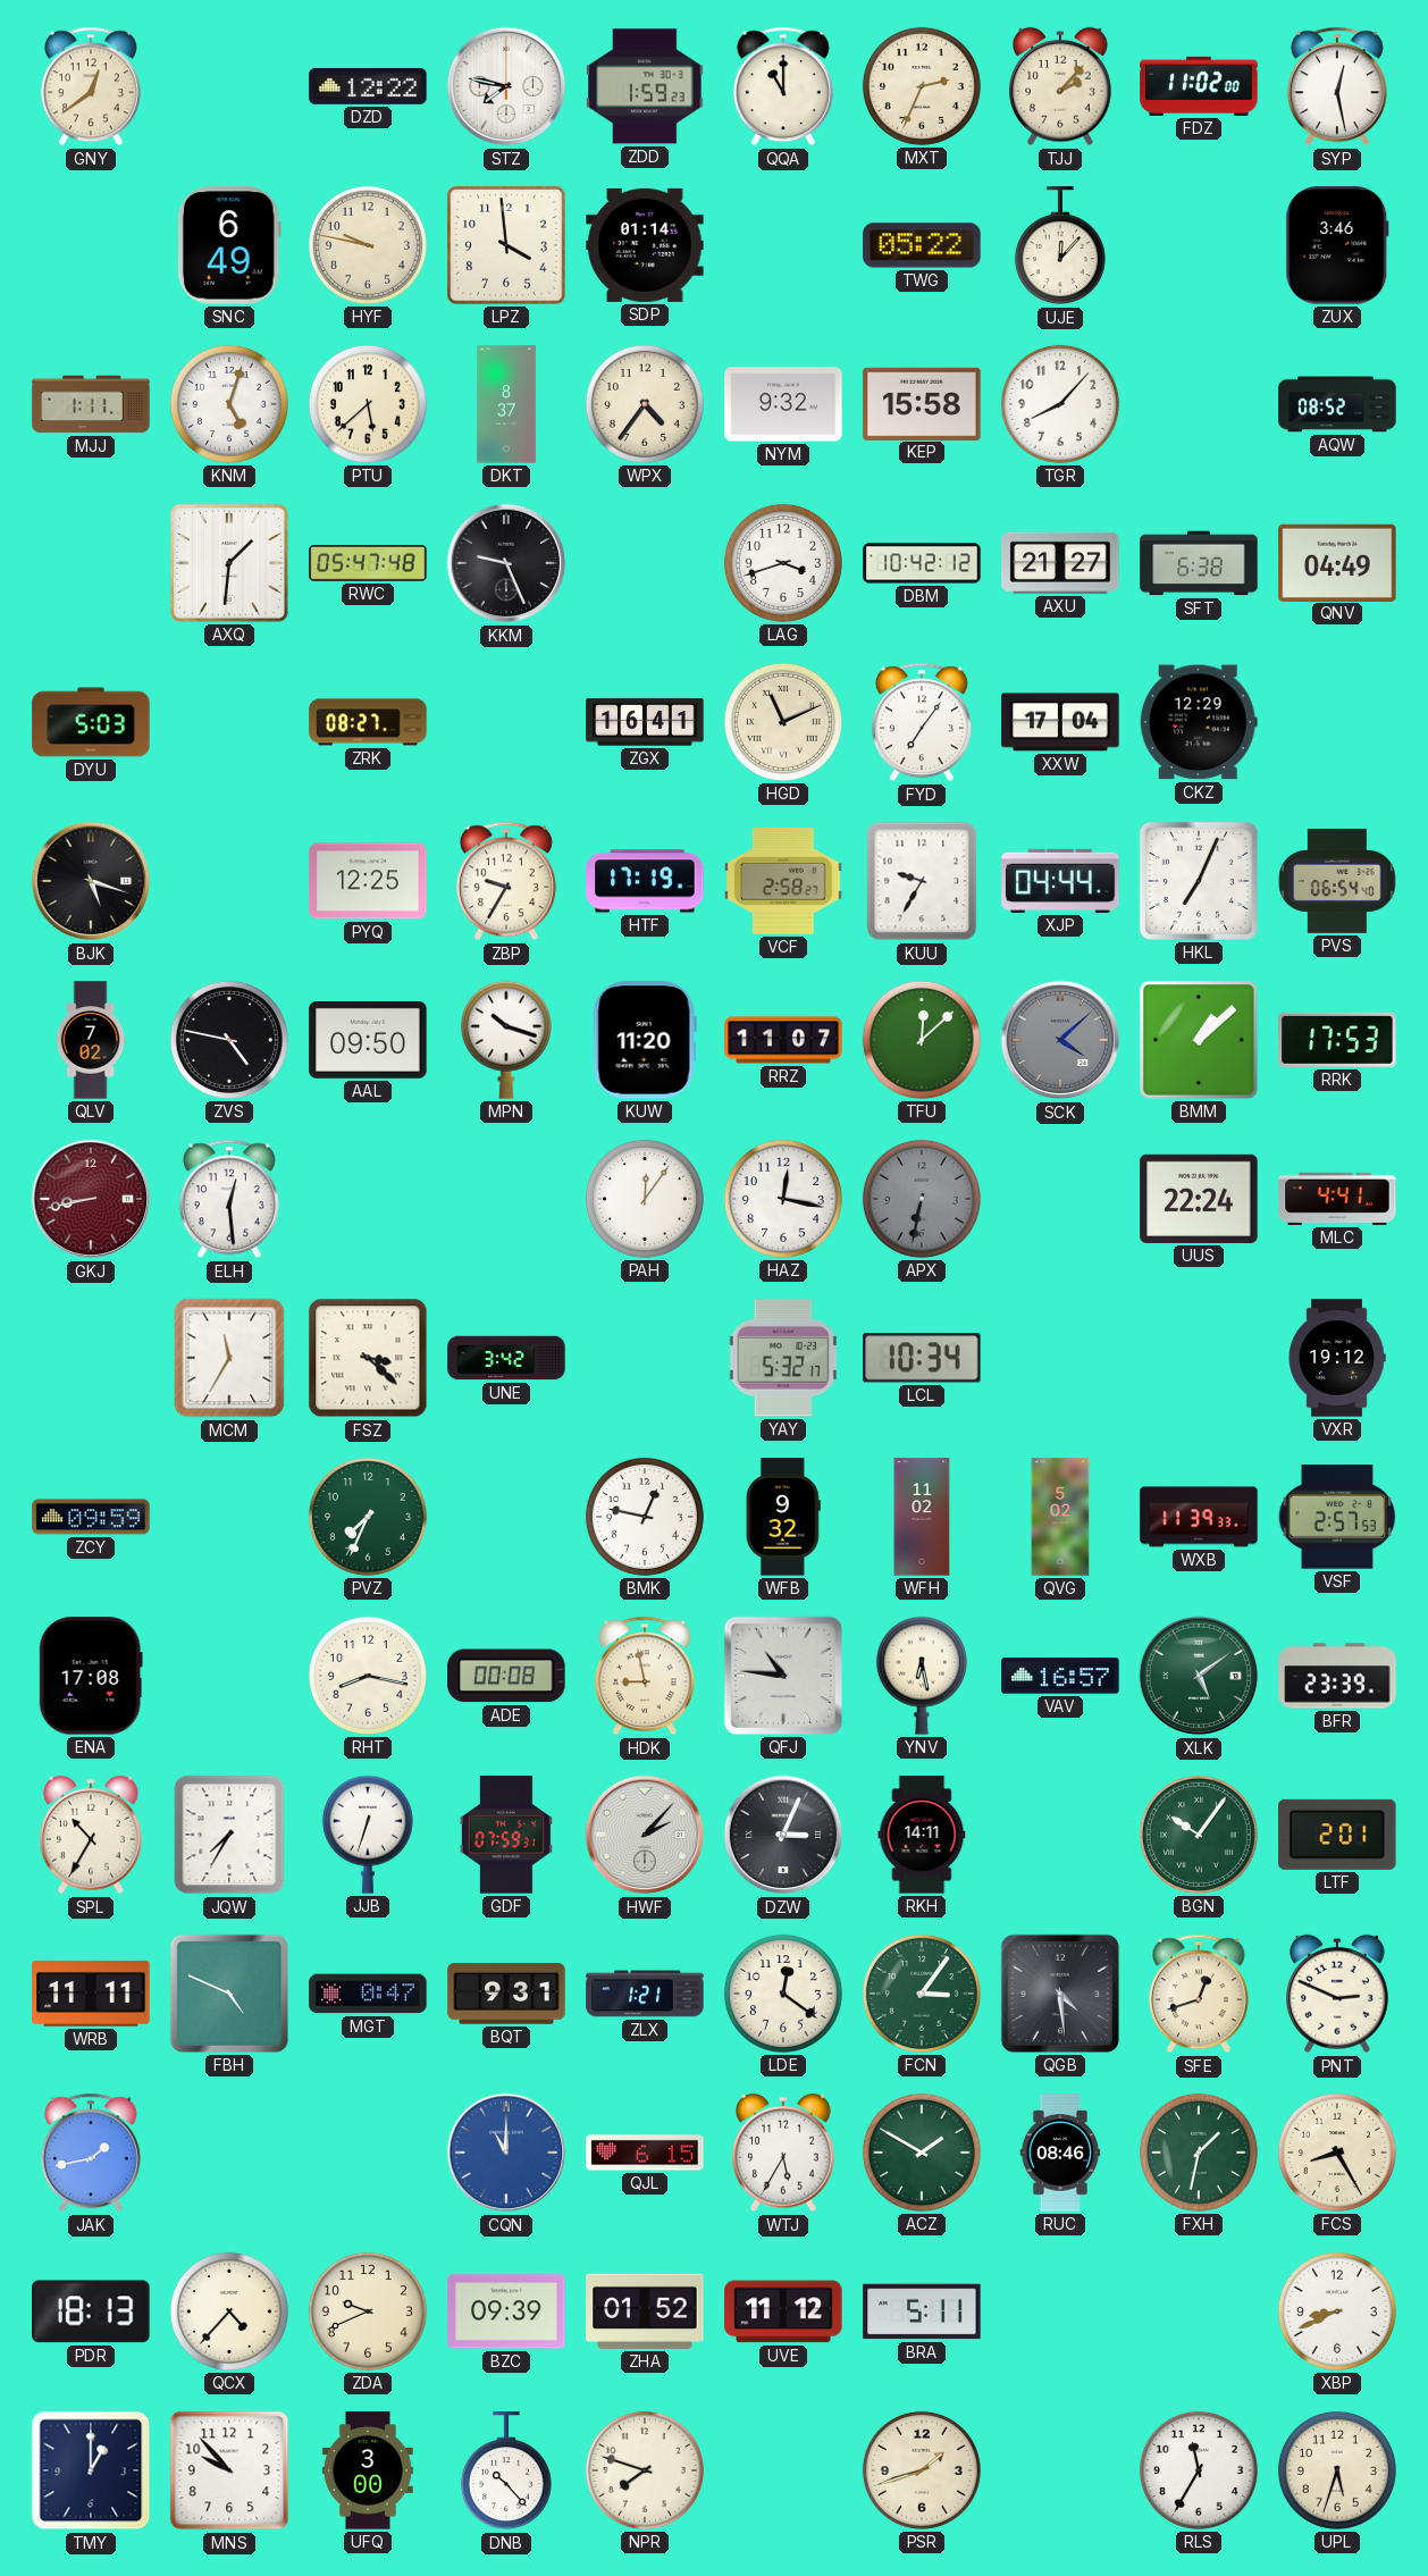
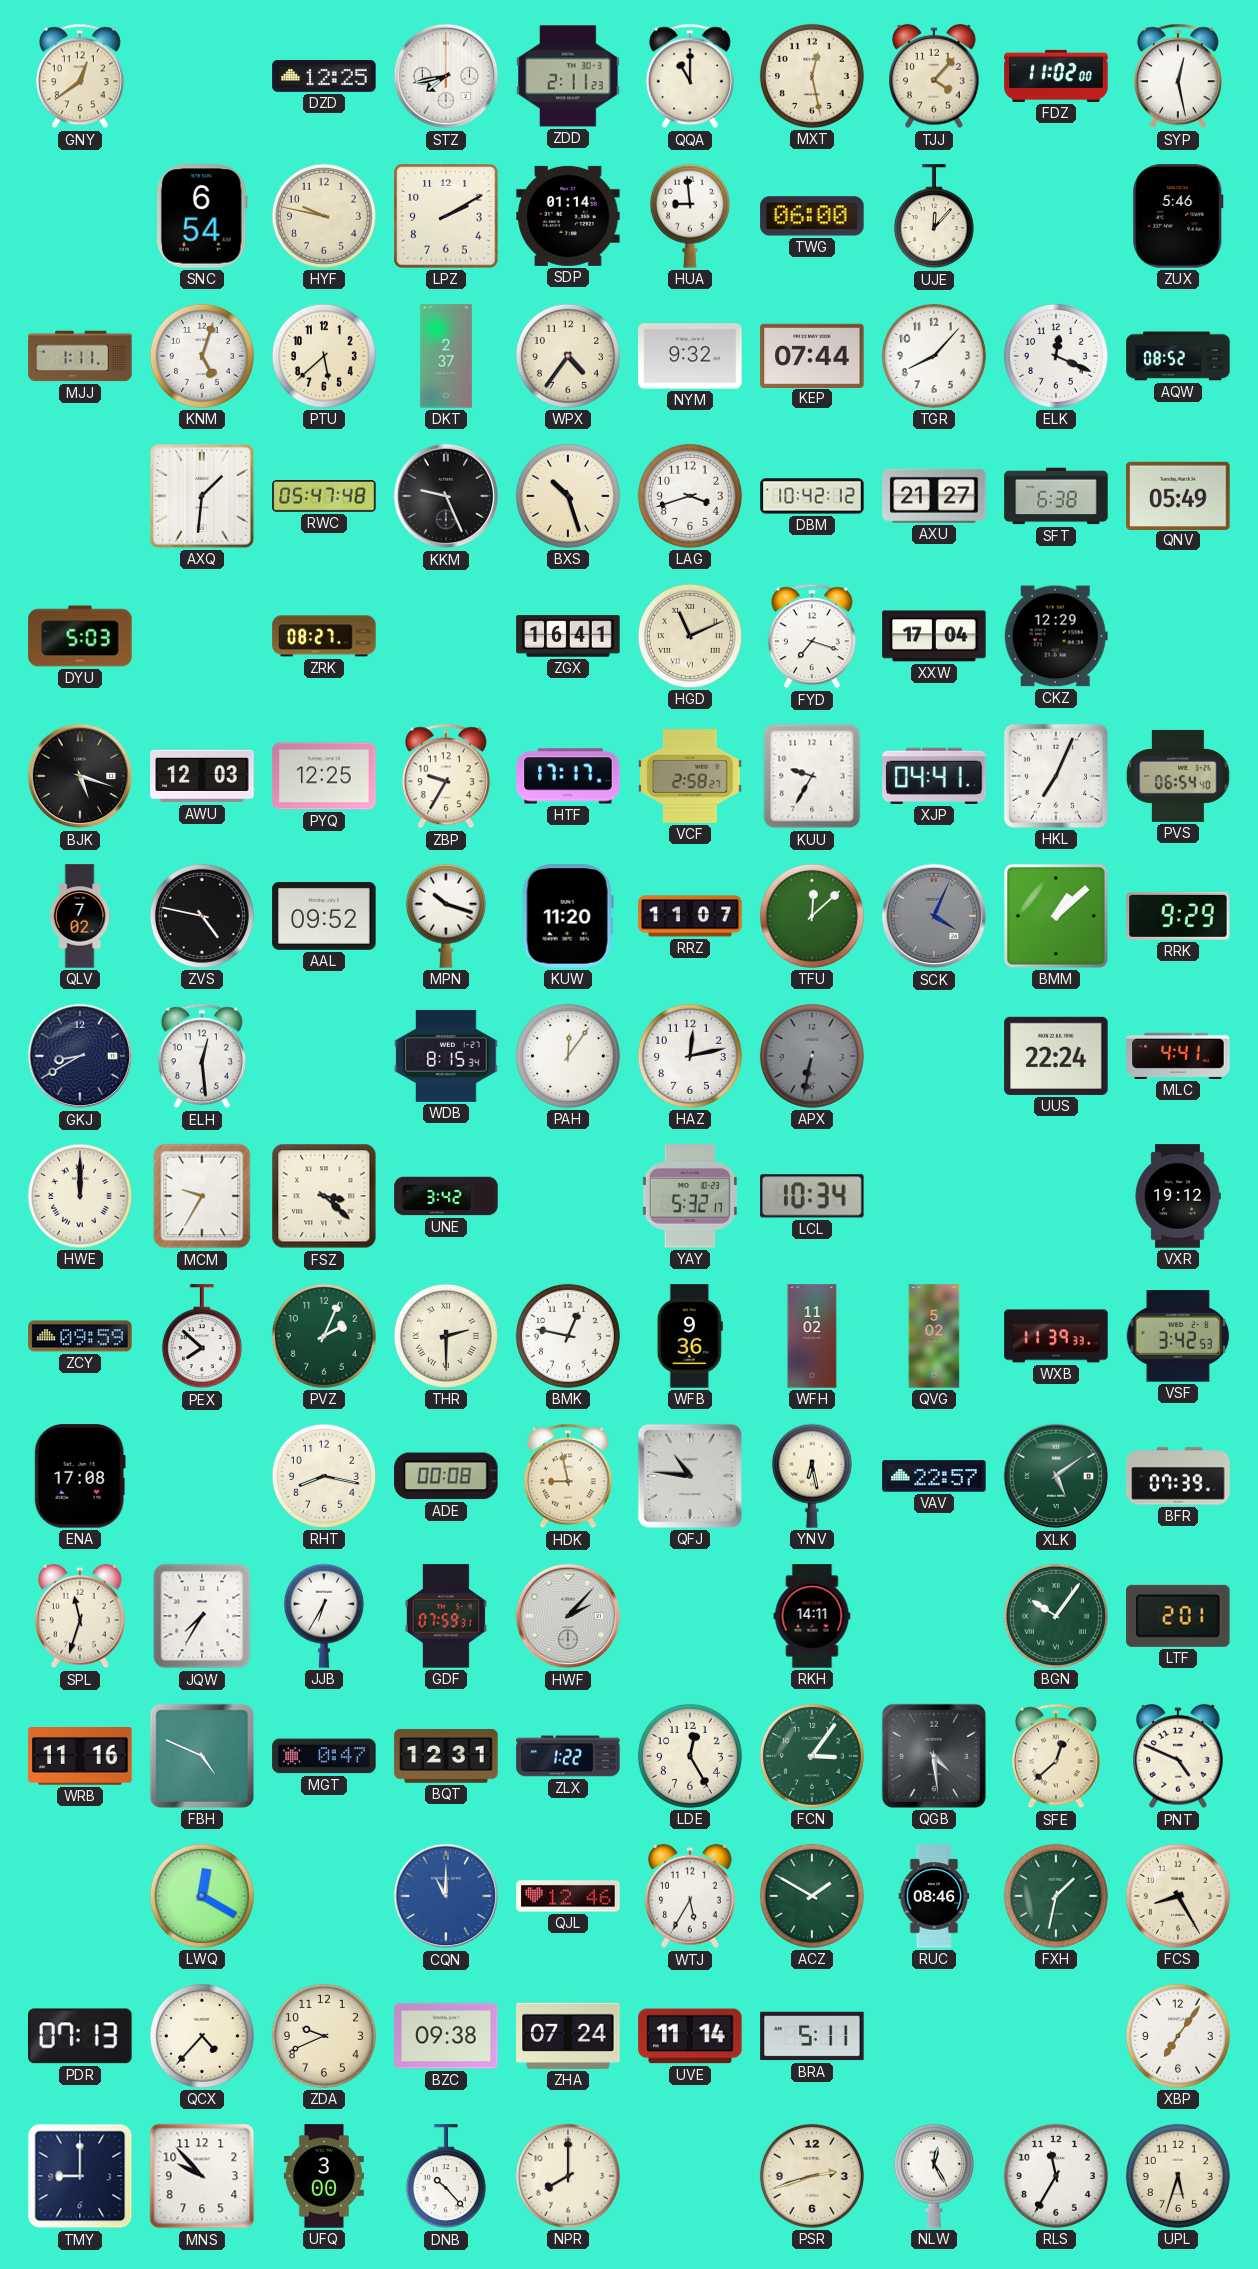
DZD: 12:22 -> 12:25
STZ: 7:47 -> 7:43
ZDD: 1:59 -> 2:11
MXT: 2:34 -> 12:28
TJJ: 2:07 -> 4:07
SNC: 6:49 -> 6:54
LPZ: 3:59 -> 2:10
HUA: none -> 8:59
TWG: 05:22 -> 06:00
ZUX: 3:46 -> 5:46
DKT: 8:37 -> 2:37
KEP: 15:58 -> 07:44
ELK: none -> 12:19
BXS: none -> 10:27
QNV: 04:49 -> 05:49
FYD: 7:06 -> 7:18
AWU: none -> 12:03
HTF: 17:19 -> 17:17
XJP: 04:44 -> 04:41
AAL: 09:50 -> 09:52
SCK: 4:08 -> 4:04
RRK: 17:53 -> 9:29
GKJ: 8:43 -> 8:40
GKJ dial: burgundy -> navy
WDB: none -> 8:15
HAZ: 12:17 -> 12:13
HWE: none -> 12:00
MCM: 11:35 -> 9:35
PEX: none -> 7:52
PVZ: 7:34 -> 2:04
THR: none -> 2:30
WFB: 9:32 -> 9:36
VSF: 2:57 -> 3:42
VAV: 16:57 -> 22:57
BFR: 23:39 -> 07:39
SPL: 10:35 -> 11:33
JJB: 6:33 -> 6:35
DZW: 3:04 -> none
WRB: 11:11 -> 11:16
BQT: 9:31 -> 12:31
ZLX: 1:21 -> 1:22
LDE: 12:21 -> 12:25
SFE: 12:42 -> 12:38
PNT: 2:49 -> 4:49
JAK: 1:43 -> none
LWQ: none -> 12:20
QJL: 6:15 -> 12:46
PDR: 18:13 -> 07:13
BZC: 09:39 -> 09:38
ZHA: 01:52 -> 07:24
UVE: 11:12 -> 11:14
XBP: 8:41 -> 7:06
TMY: 1:00 -> 9:00
NPR: 7:48 -> 8:00
PSR: 1:42 -> 2:42
NLW: none -> 12:25
